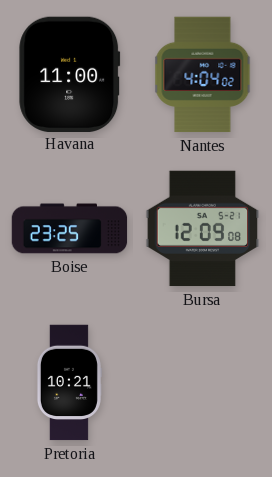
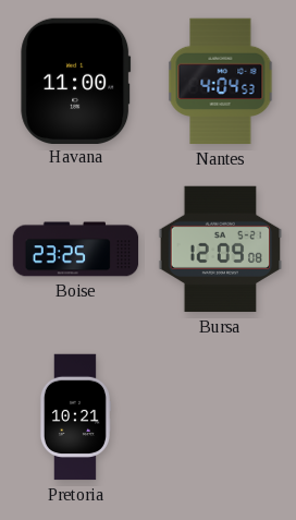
Nantes: 4:04:02 -> 4:04:53
